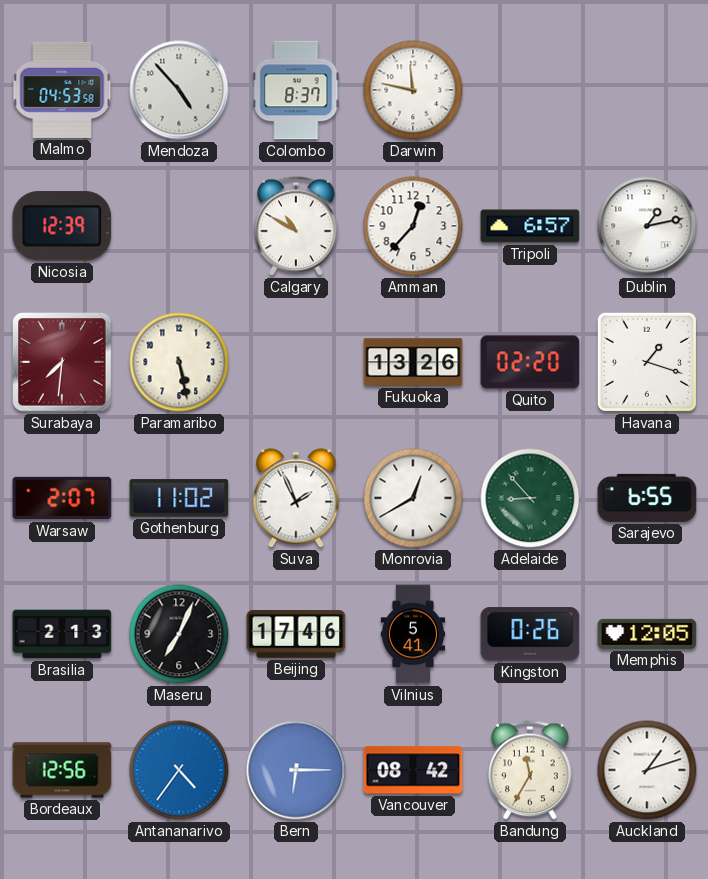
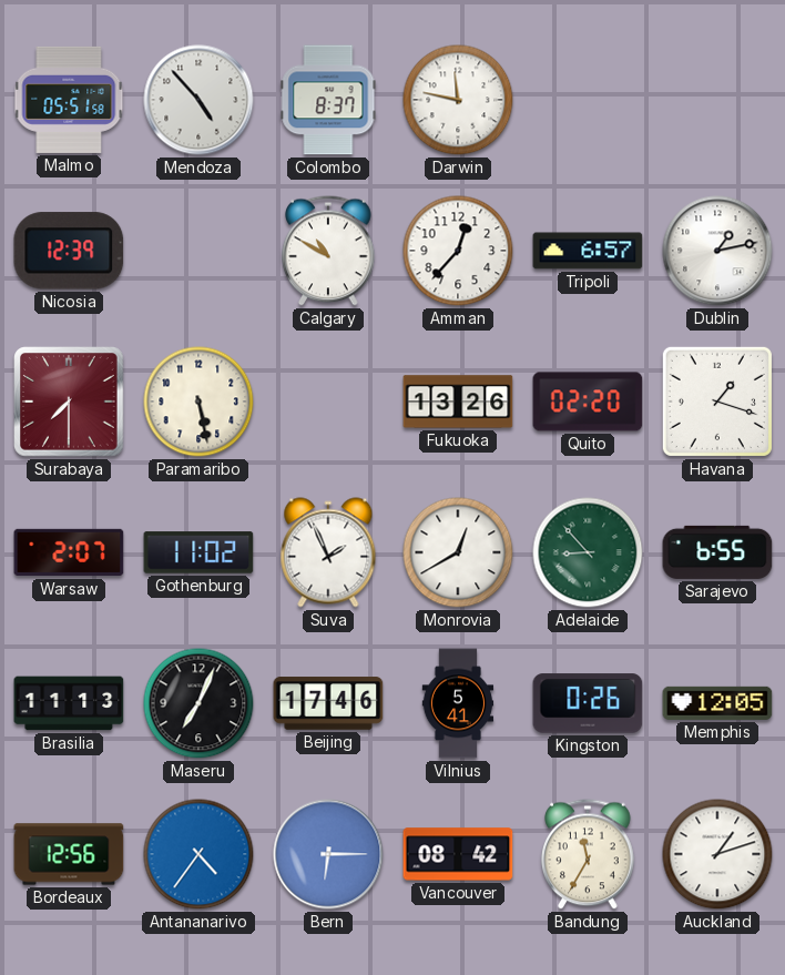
Malmo: 04:53 -> 05:51
Surabaya: 7:31 -> 7:30
Brasilia: 2:13 -> 11:13
